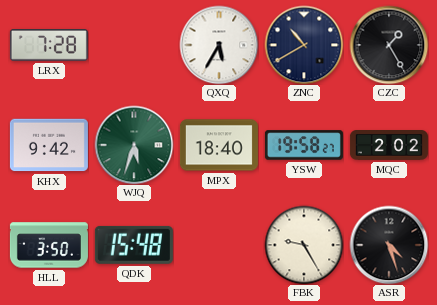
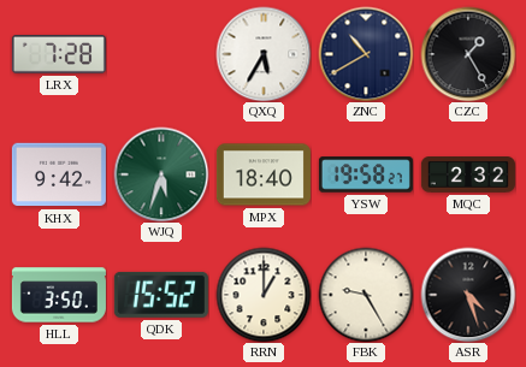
MQC: 2:02 -> 2:32
QDK: 15:48 -> 15:52
RRN: none -> 1:00
